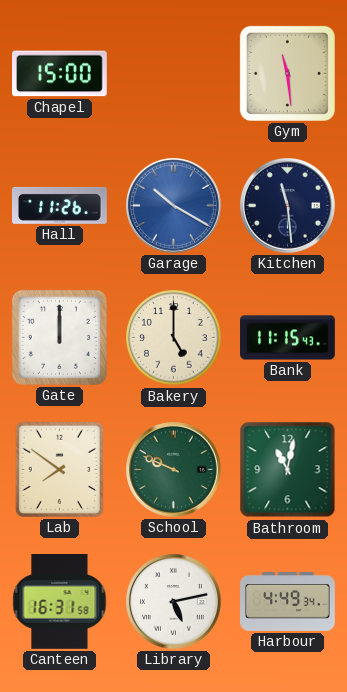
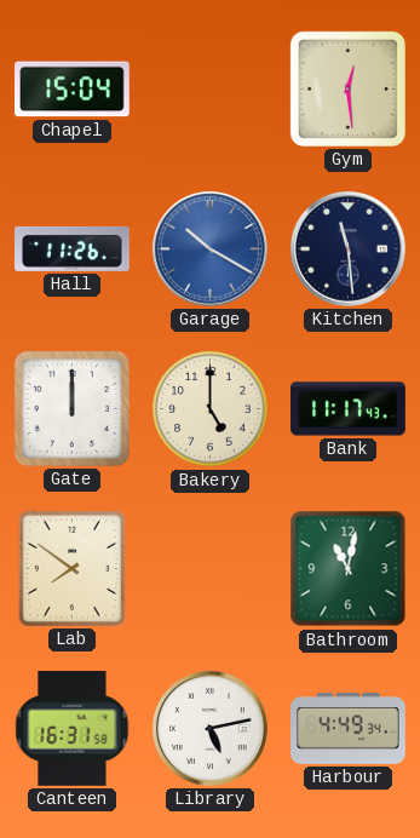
Chapel: 15:00 -> 15:04
Gym: 11:29 -> 12:29
Bank: 11:15 -> 11:17
School: 9:49 -> none
